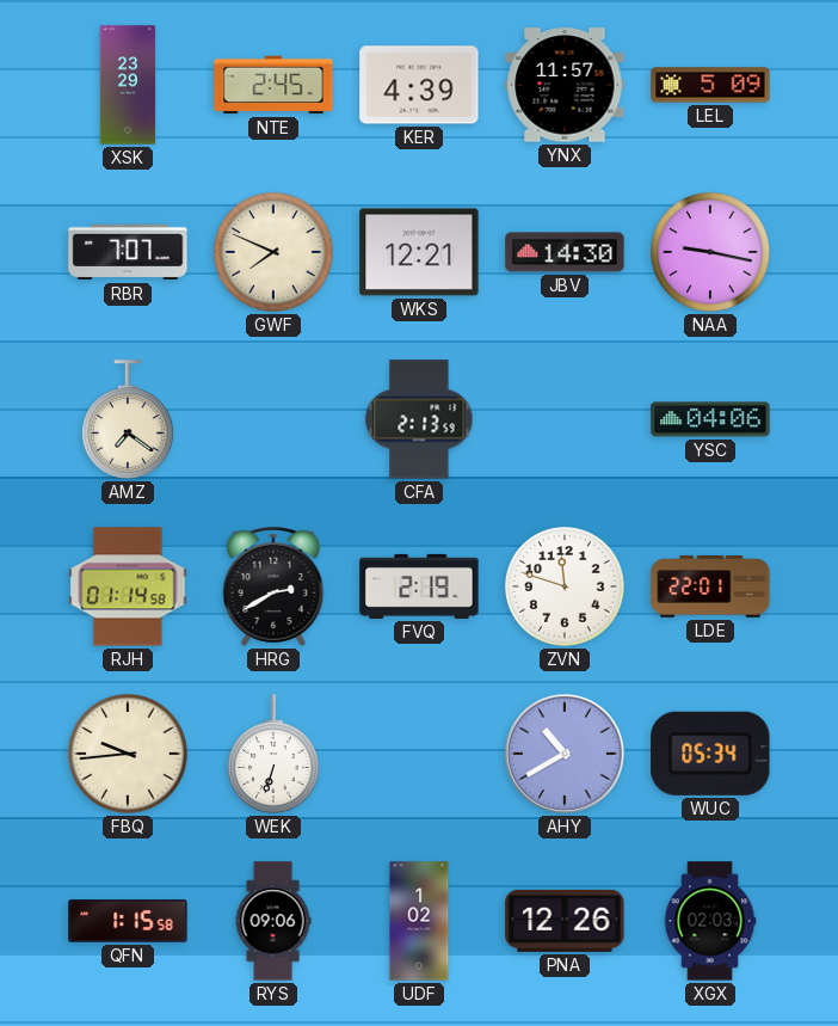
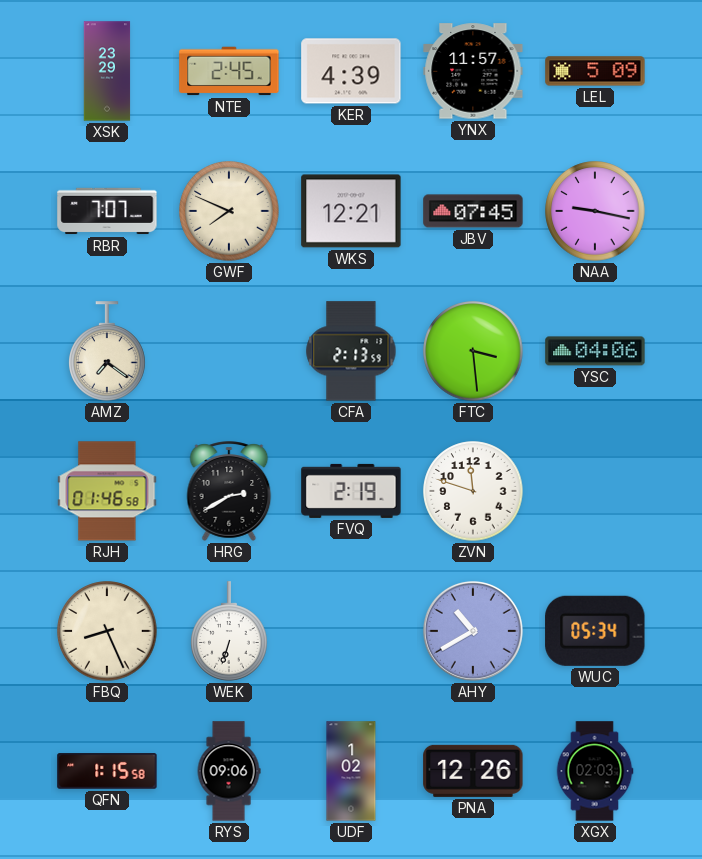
JBV: 14:30 -> 07:45
FTC: none -> 3:29
RJH: 01:14 -> 01:46
LDE: 22:01 -> none
FBQ: 9:44 -> 8:26
